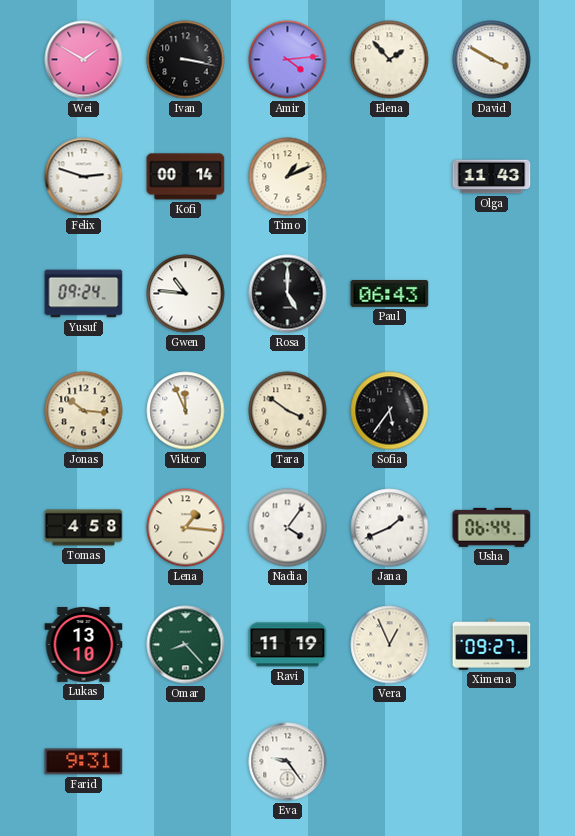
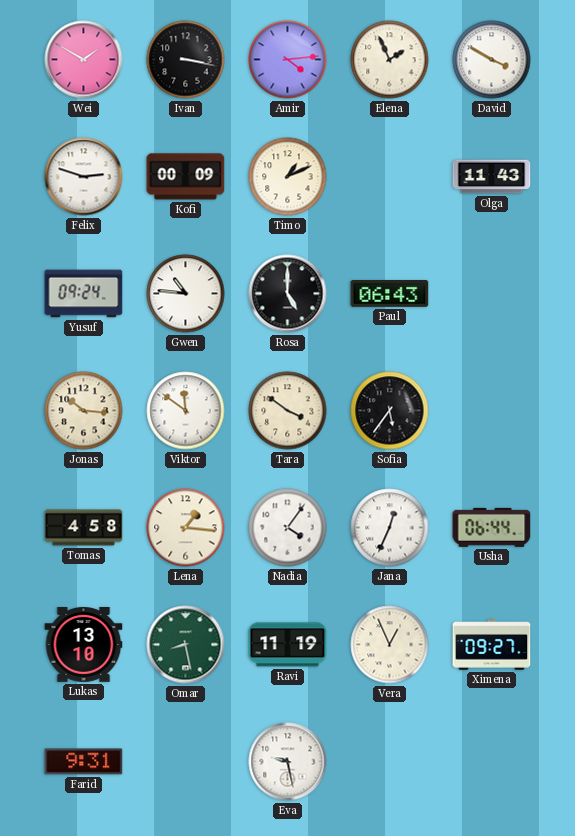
Elena: 1:53 -> 1:56
Kofi: 00:14 -> 00:09
Viktor: 11:56 -> 11:51
Jana: 1:41 -> 12:34
Omar: 8:23 -> 8:28
Eva: 9:24 -> 9:28
